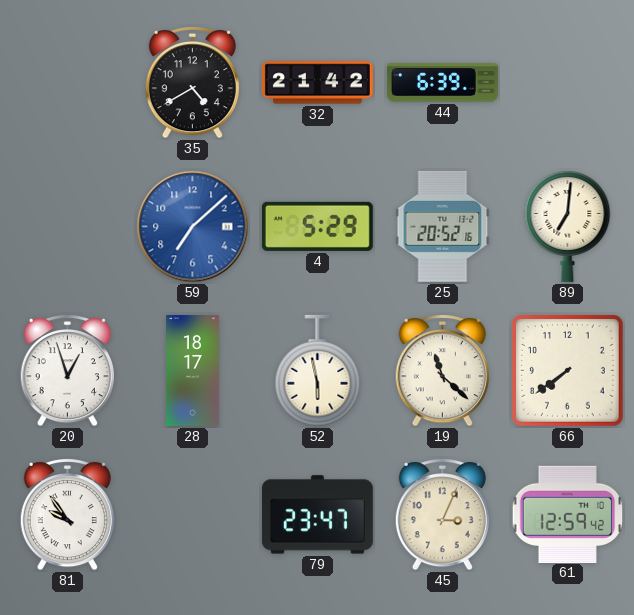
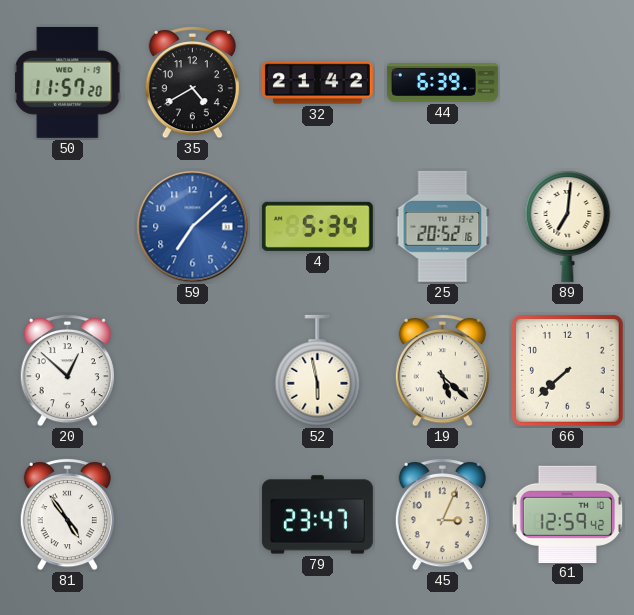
50: none -> 11:57
4: 5:29 -> 5:34
20: 12:57 -> 12:52
28: 18:17 -> none
19: 11:22 -> 5:22
66: 7:39 -> 7:38
81: 9:54 -> 4:54
